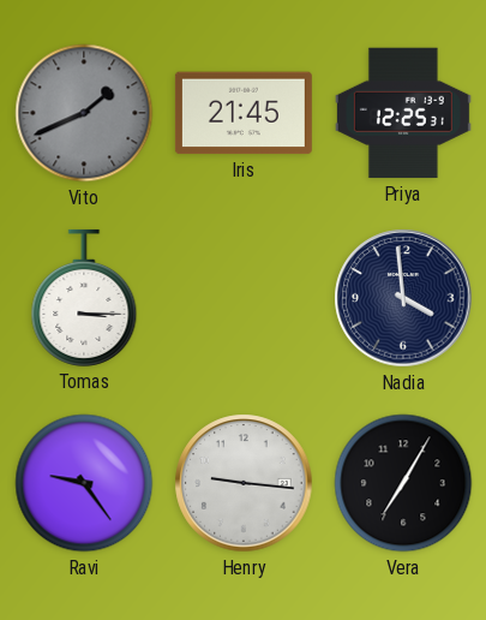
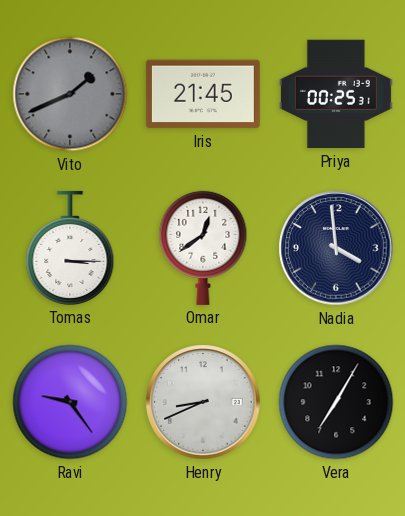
Priya: 12:25 -> 00:25
Omar: none -> 12:39
Henry: 9:16 -> 8:41
